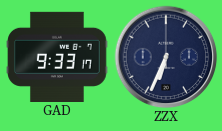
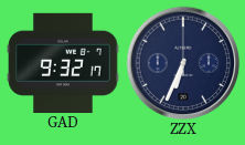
GAD: 9:33 -> 9:32
